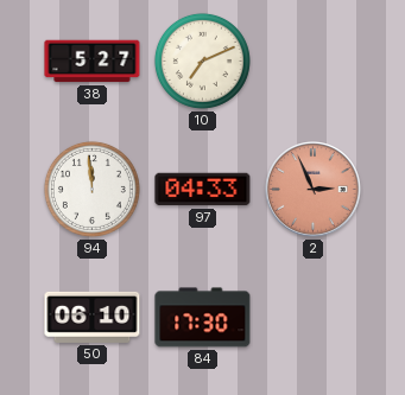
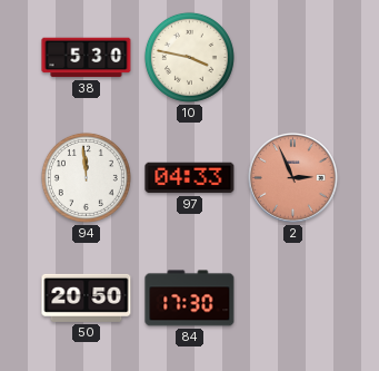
38: 5:27 -> 5:30
10: 7:11 -> 3:47
50: 06:10 -> 20:50
